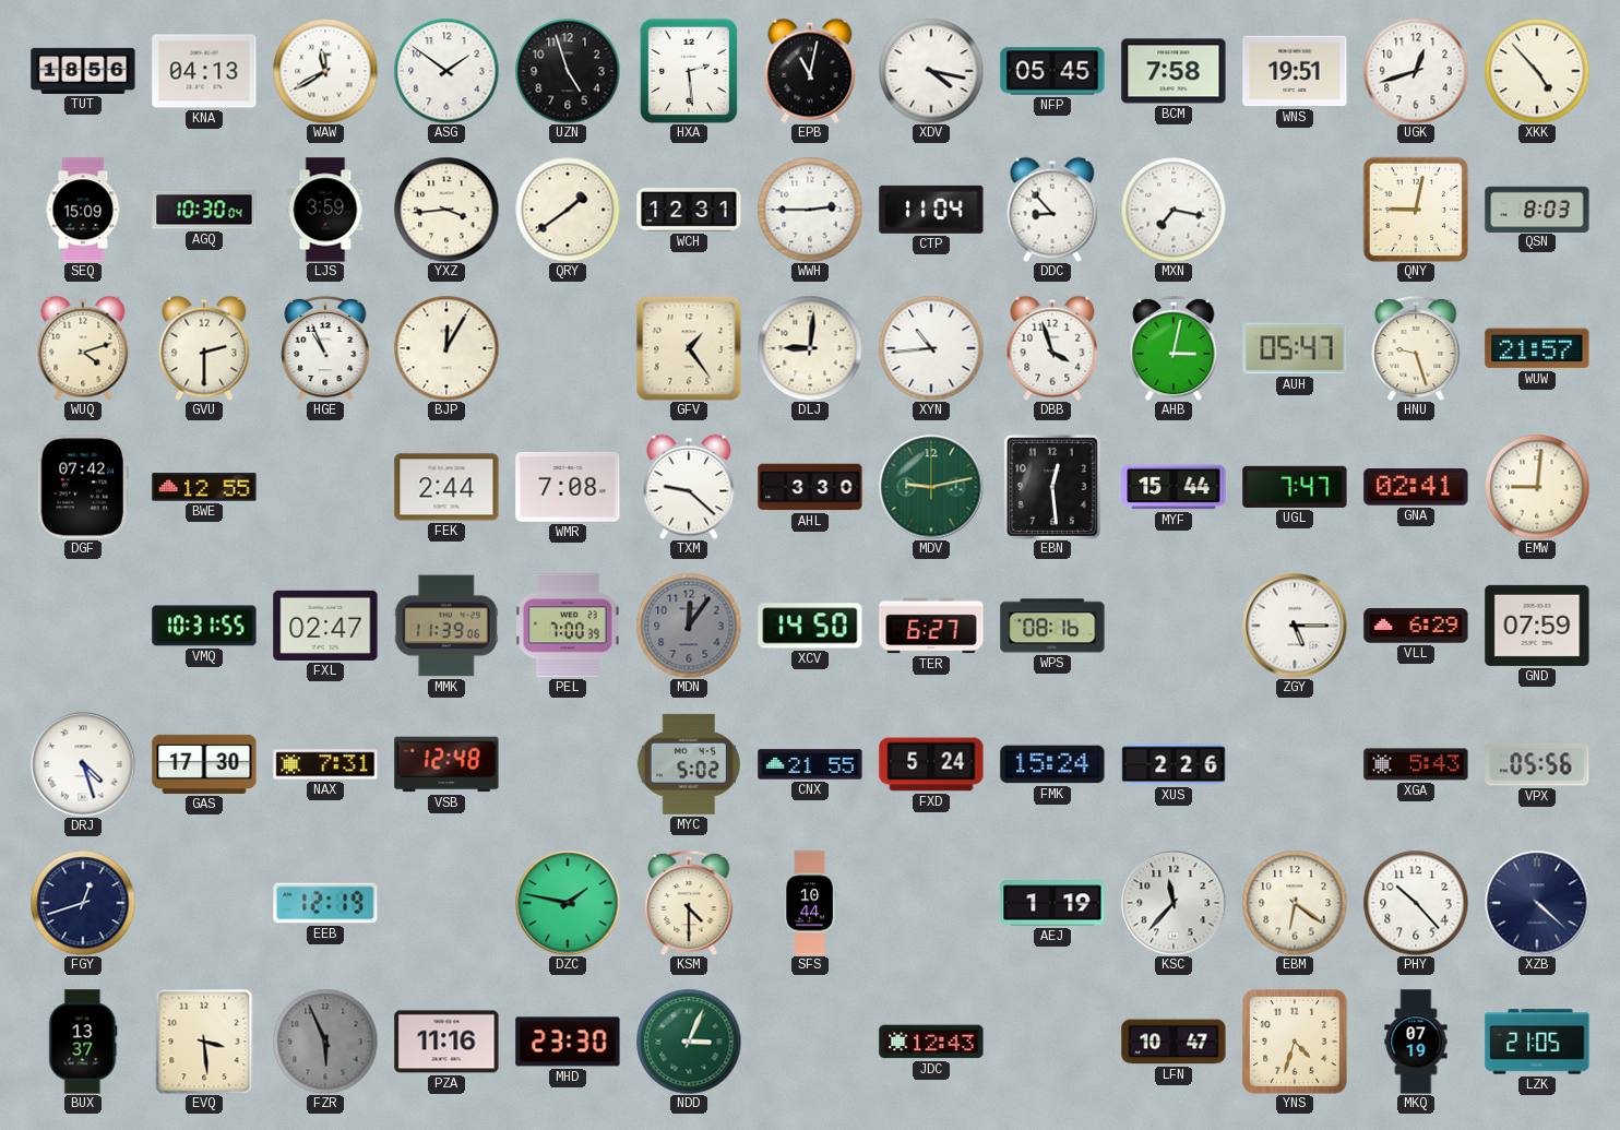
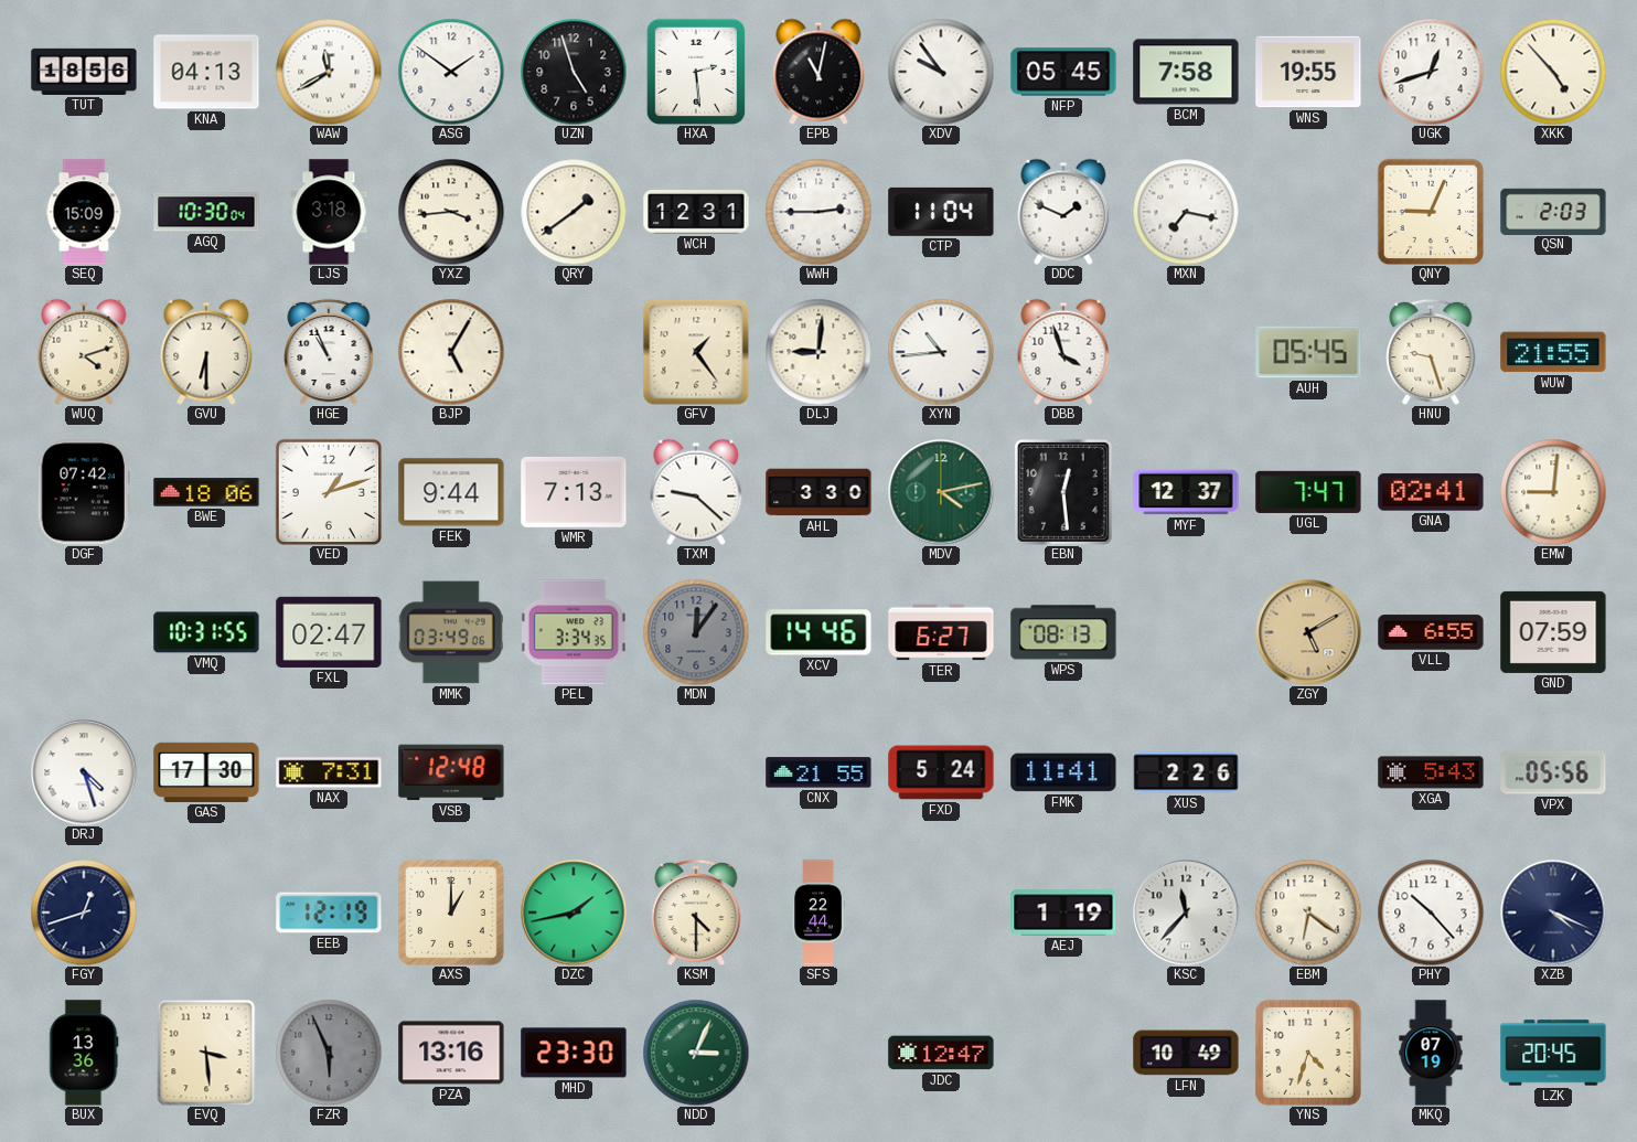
XDV: 4:17 -> 9:54
WNS: 19:51 -> 19:55
LJS: 3:59 -> 3:18
DDC: 8:53 -> 1:49
QNY: 9:02 -> 9:04
QSN: 8:03 -> 2:03
GVU: 2:30 -> 6:30
BJP: 12:05 -> 5:05
AHB: 3:02 -> none
AUH: 05:47 -> 05:45
WUW: 21:57 -> 21:55
BWE: 12:55 -> 18:06
VED: none -> 1:12
FEK: 2:44 -> 9:44
WMR: 7:08 -> 7:13
MDV: 9:13 -> 4:13
MYF: 15:44 -> 12:37
MMK: 11:39 -> 03:49
PEL: 7:00 -> 3:34
XCV: 14:50 -> 14:46
WPS: 08:16 -> 08:13
ZGY: 5:15 -> 5:10
ZGY dial: white -> champagne
VLL: 6:29 -> 6:55
MYC: 5:02 -> none
FMK: 15:24 -> 11:41
AXS: none -> 1:00
DZC: 1:47 -> 1:43
SFS: 10:44 -> 22:44
XZB: 4:22 -> 4:19
BUX: 13:37 -> 13:36
PZA: 11:16 -> 13:16
JDC: 12:43 -> 12:47
LFN: 10:47 -> 10:49
LZK: 21:05 -> 20:45
